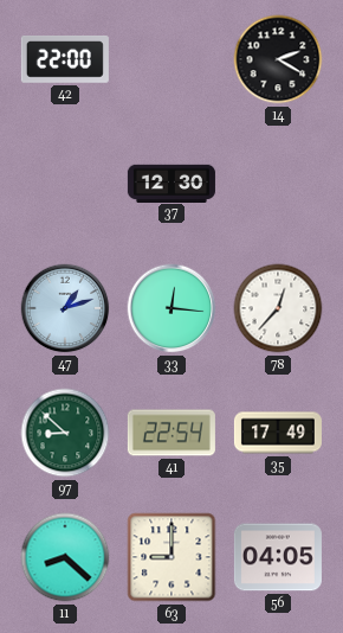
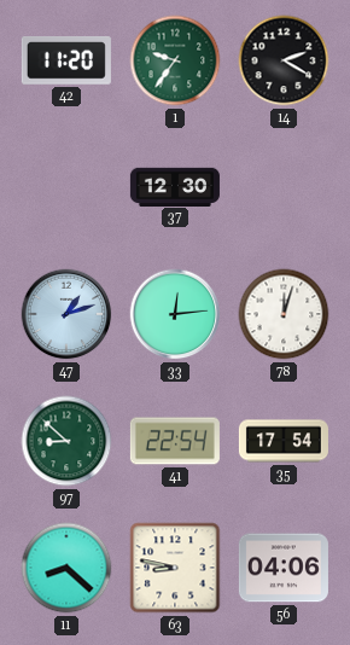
42: 22:00 -> 11:20
1: none -> 9:36
33: 12:16 -> 12:14
78: 12:37 -> 12:03
35: 17:49 -> 17:54
63: 9:00 -> 8:47
56: 04:05 -> 04:06
